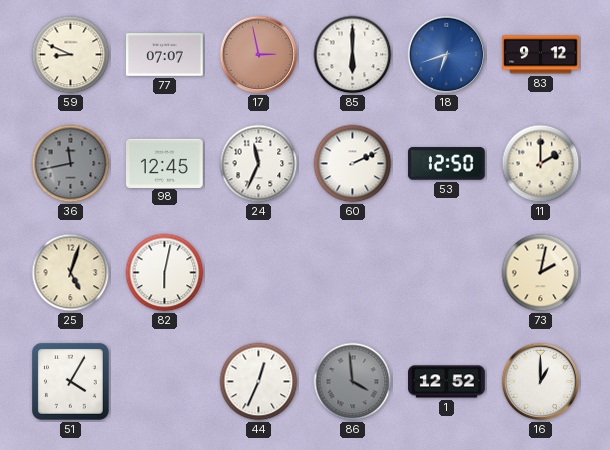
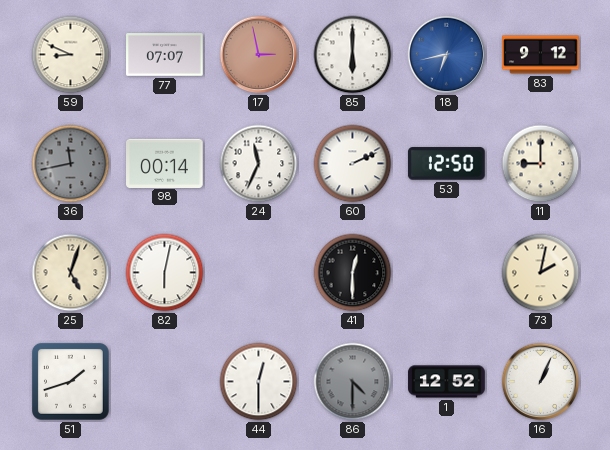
18: 6:42 -> 6:43
98: 12:45 -> 00:14
11: 2:00 -> 9:00
41: none -> 12:30
51: 4:05 -> 1:42
44: 12:34 -> 12:30
86: 3:59 -> 4:30
16: 1:00 -> 1:04
